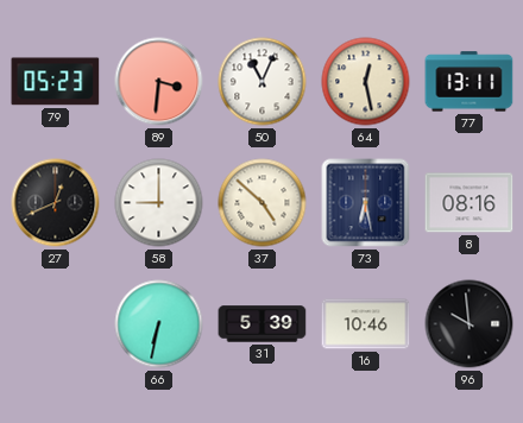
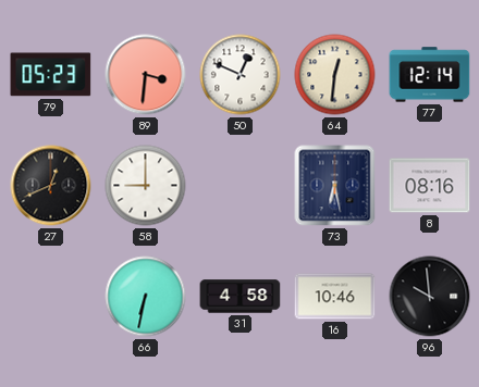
50: 11:04 -> 12:49
64: 12:28 -> 12:31
77: 13:11 -> 12:14
37: 4:52 -> none
31: 5:39 -> 4:58
